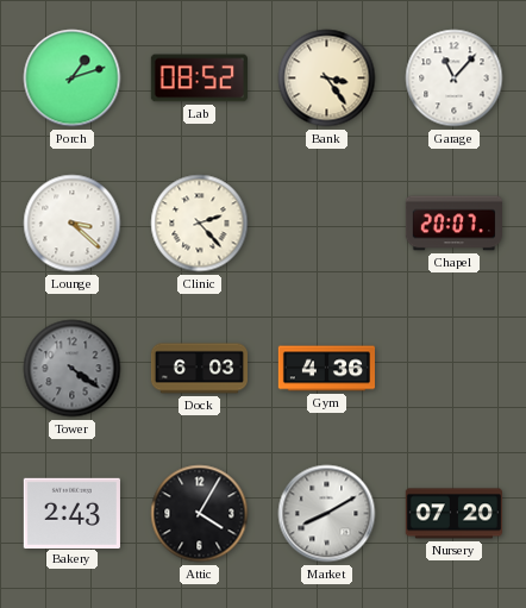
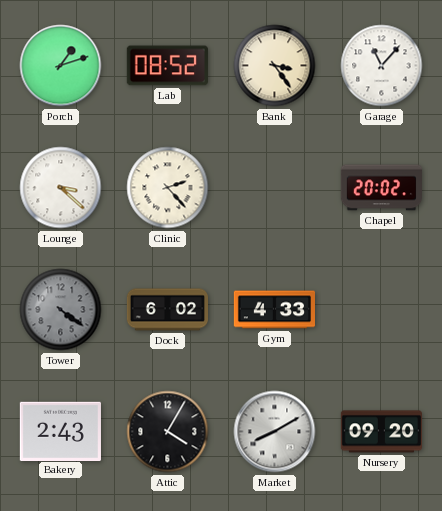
Chapel: 20:07 -> 20:02
Dock: 6:03 -> 6:02
Gym: 4:36 -> 4:33
Nursery: 07:20 -> 09:20
